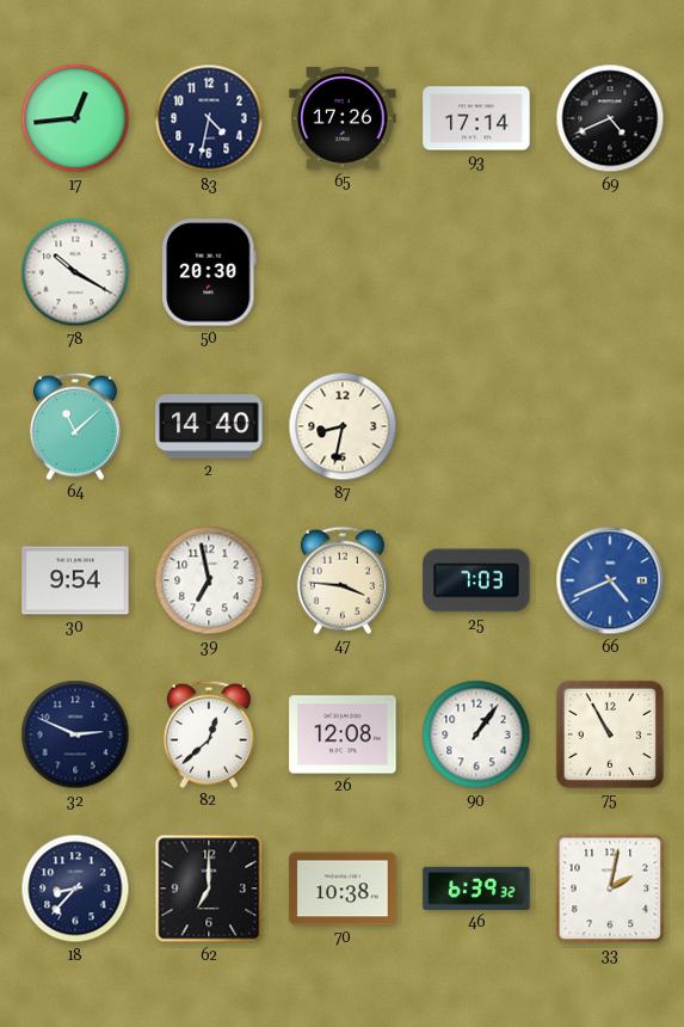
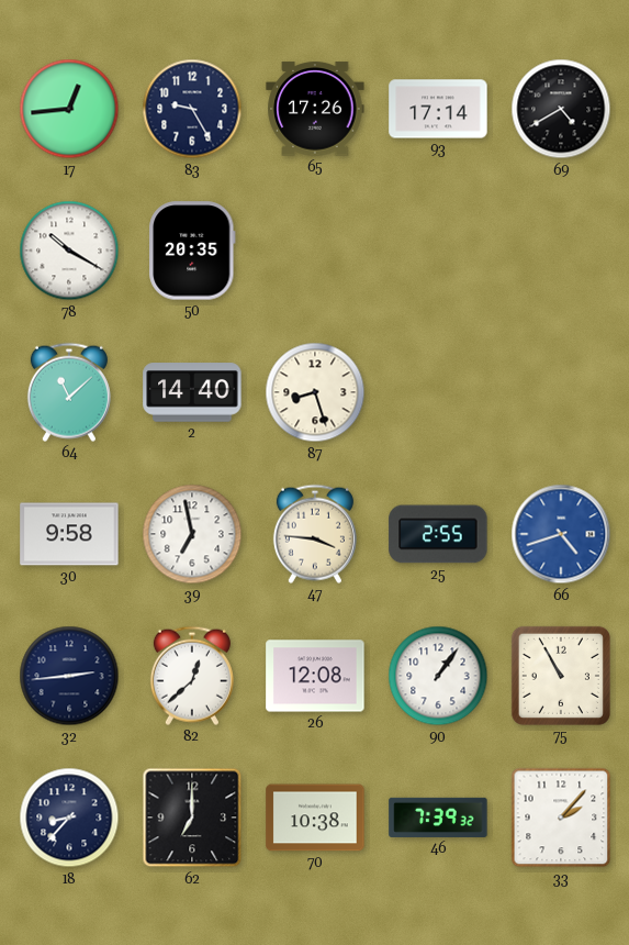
83: 4:32 -> 9:25
69: 4:41 -> 4:40
50: 20:30 -> 20:35
87: 8:32 -> 8:27
30: 9:54 -> 9:58
25: 7:03 -> 2:55
66: 4:41 -> 4:42
32: 2:49 -> 2:44
46: 6:39 -> 7:39
33: 2:02 -> 2:07
